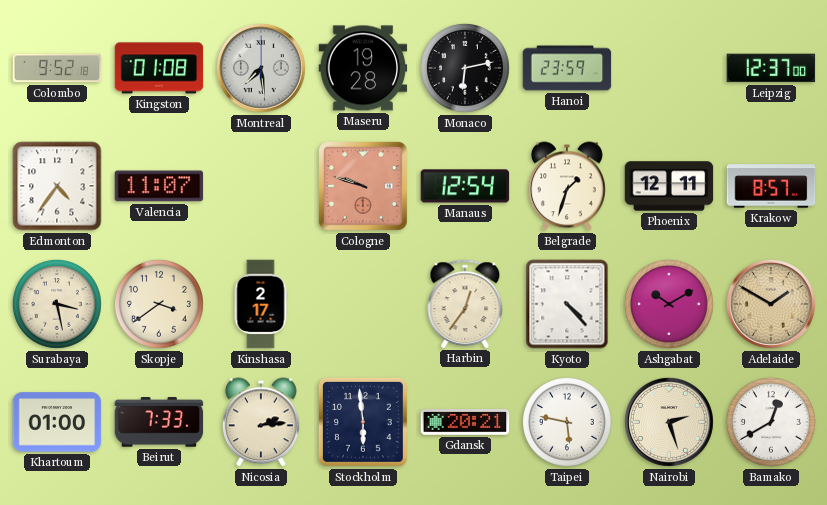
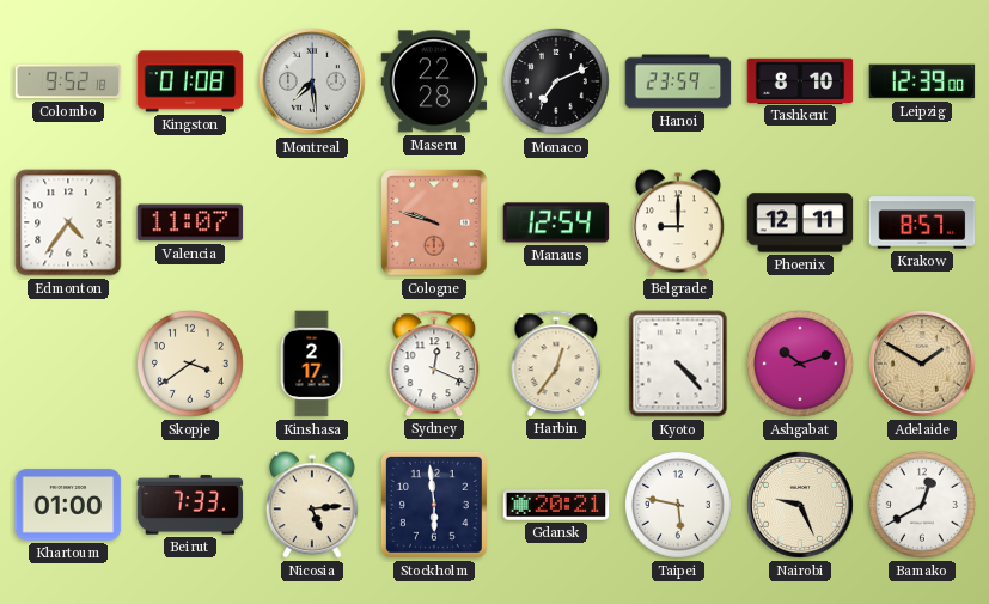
Maseru: 19:28 -> 22:28
Monaco: 6:13 -> 7:11
Tashkent: none -> 8:10
Leipzig: 12:37 -> 12:39
Belgrade: 1:33 -> 9:00
Surabaya: 3:28 -> none
Sydney: none -> 12:19
Ashgabat: 10:10 -> 10:12
Nicosia: 2:14 -> 5:14
Nairobi: 2:27 -> 9:26
